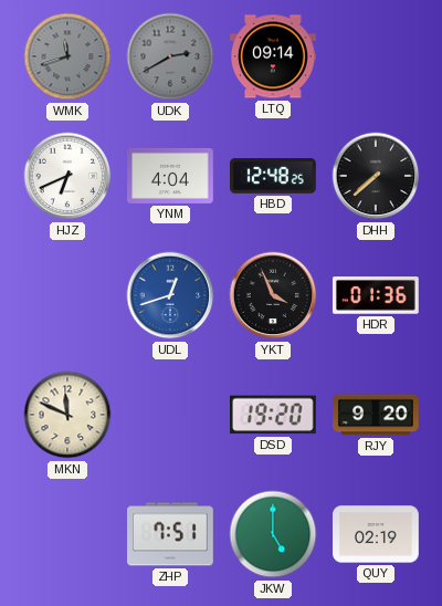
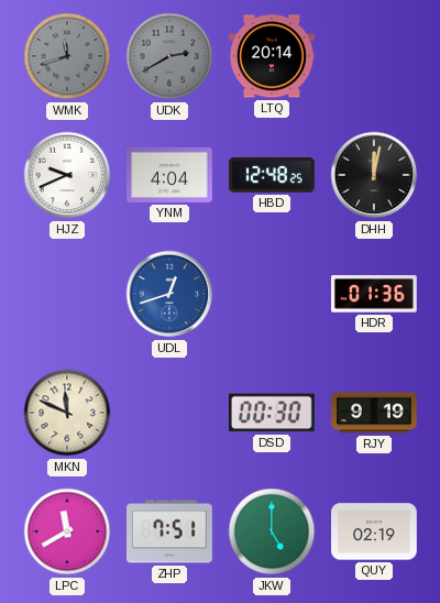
LTQ: 09:14 -> 20:14
HJZ: 6:41 -> 9:41
DHH: 7:38 -> 12:02
YKT: 3:56 -> none
DSD: 19:20 -> 00:30
RJY: 9:20 -> 9:19
LPC: none -> 11:40
